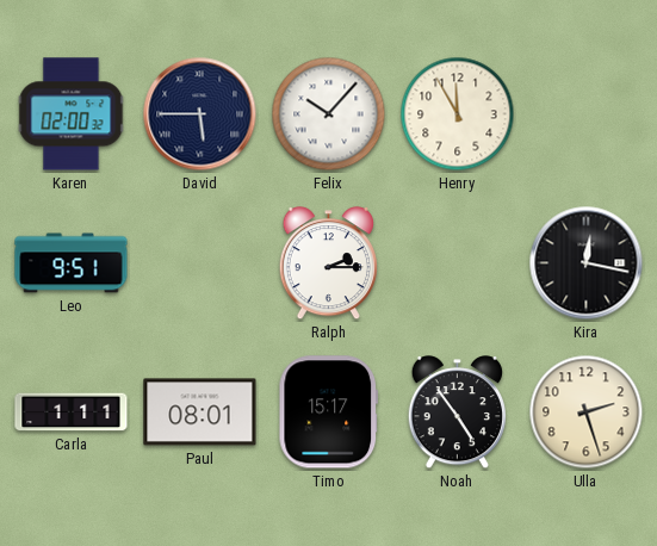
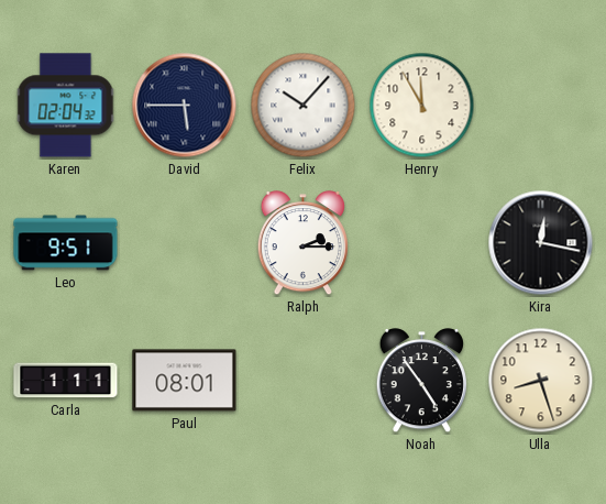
Karen: 02:00 -> 02:04
Timo: 15:17 -> none
Ulla: 2:27 -> 8:27
